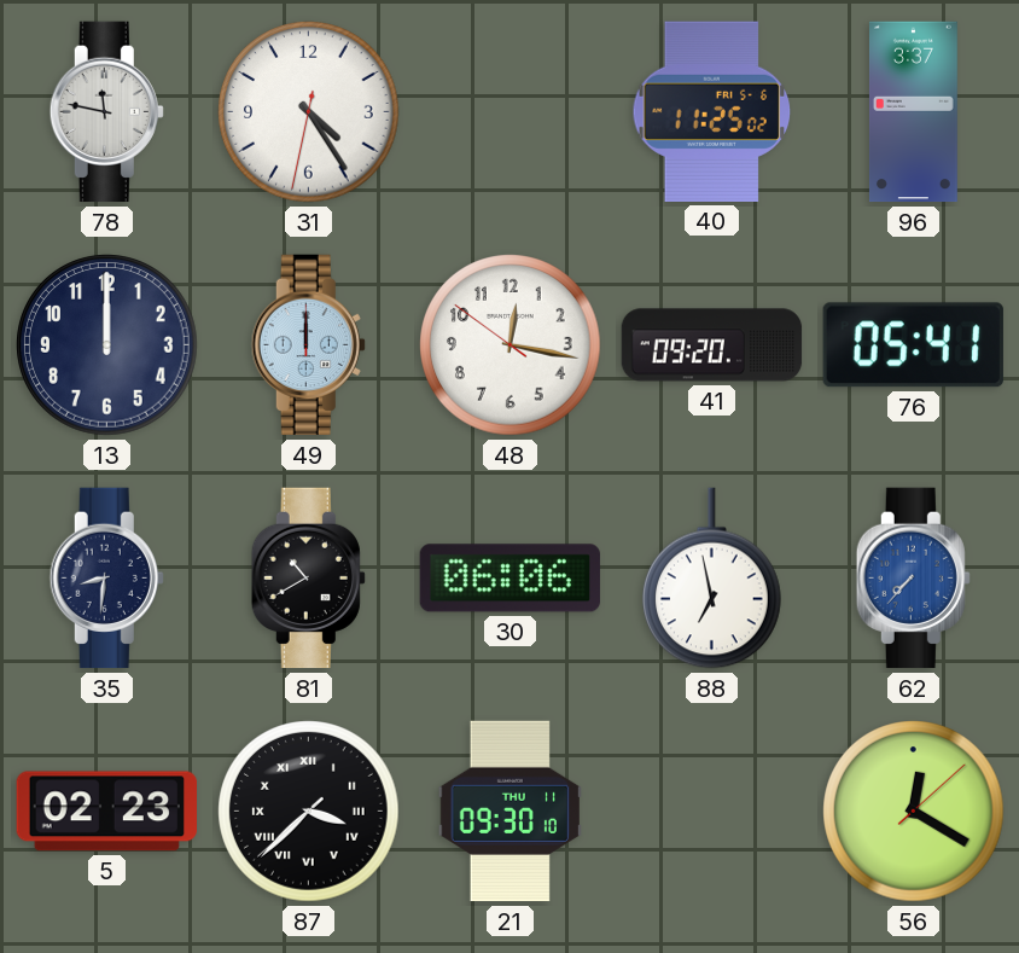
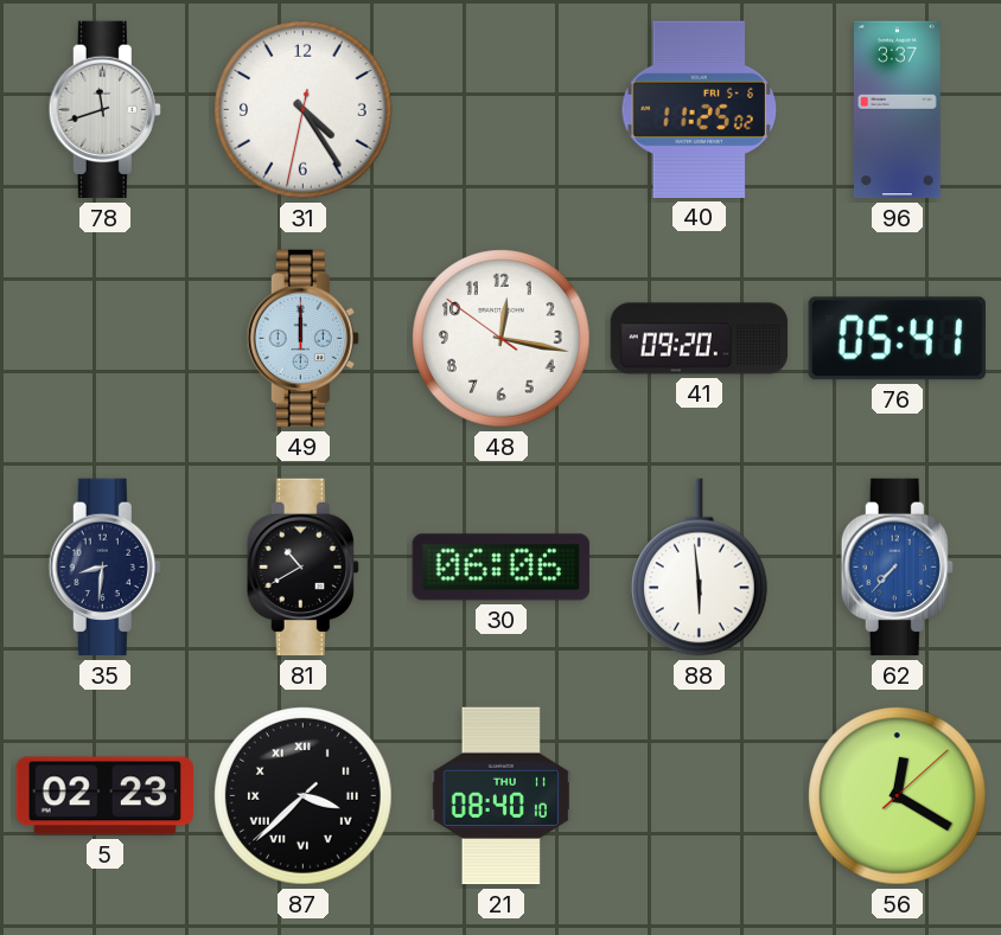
78: 11:47 -> 11:42
13: 12:00 -> none
88: 6:58 -> 5:59
21: 09:30 -> 08:40
